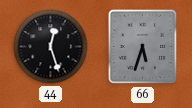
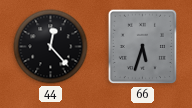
44: 12:27 -> 12:23
